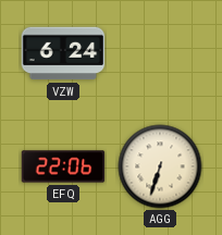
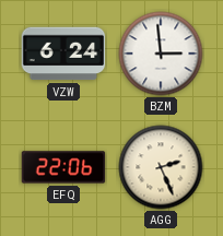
BZM: none -> 2:59
AGG: 6:33 -> 2:26
